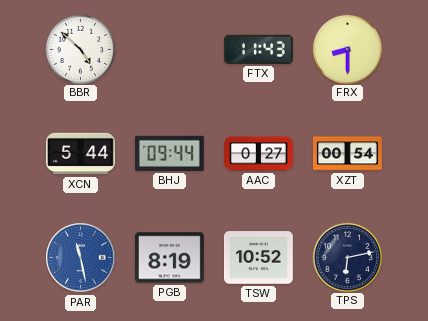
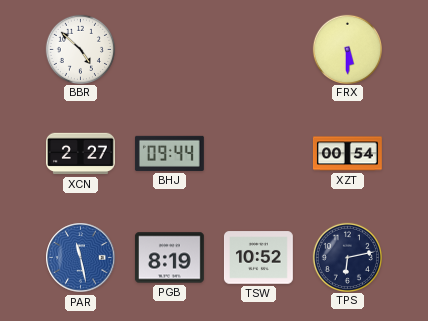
FTX: 11:43 -> none
FRX: 8:30 -> 5:30
XCN: 5:44 -> 2:27
AAC: 0:27 -> none
